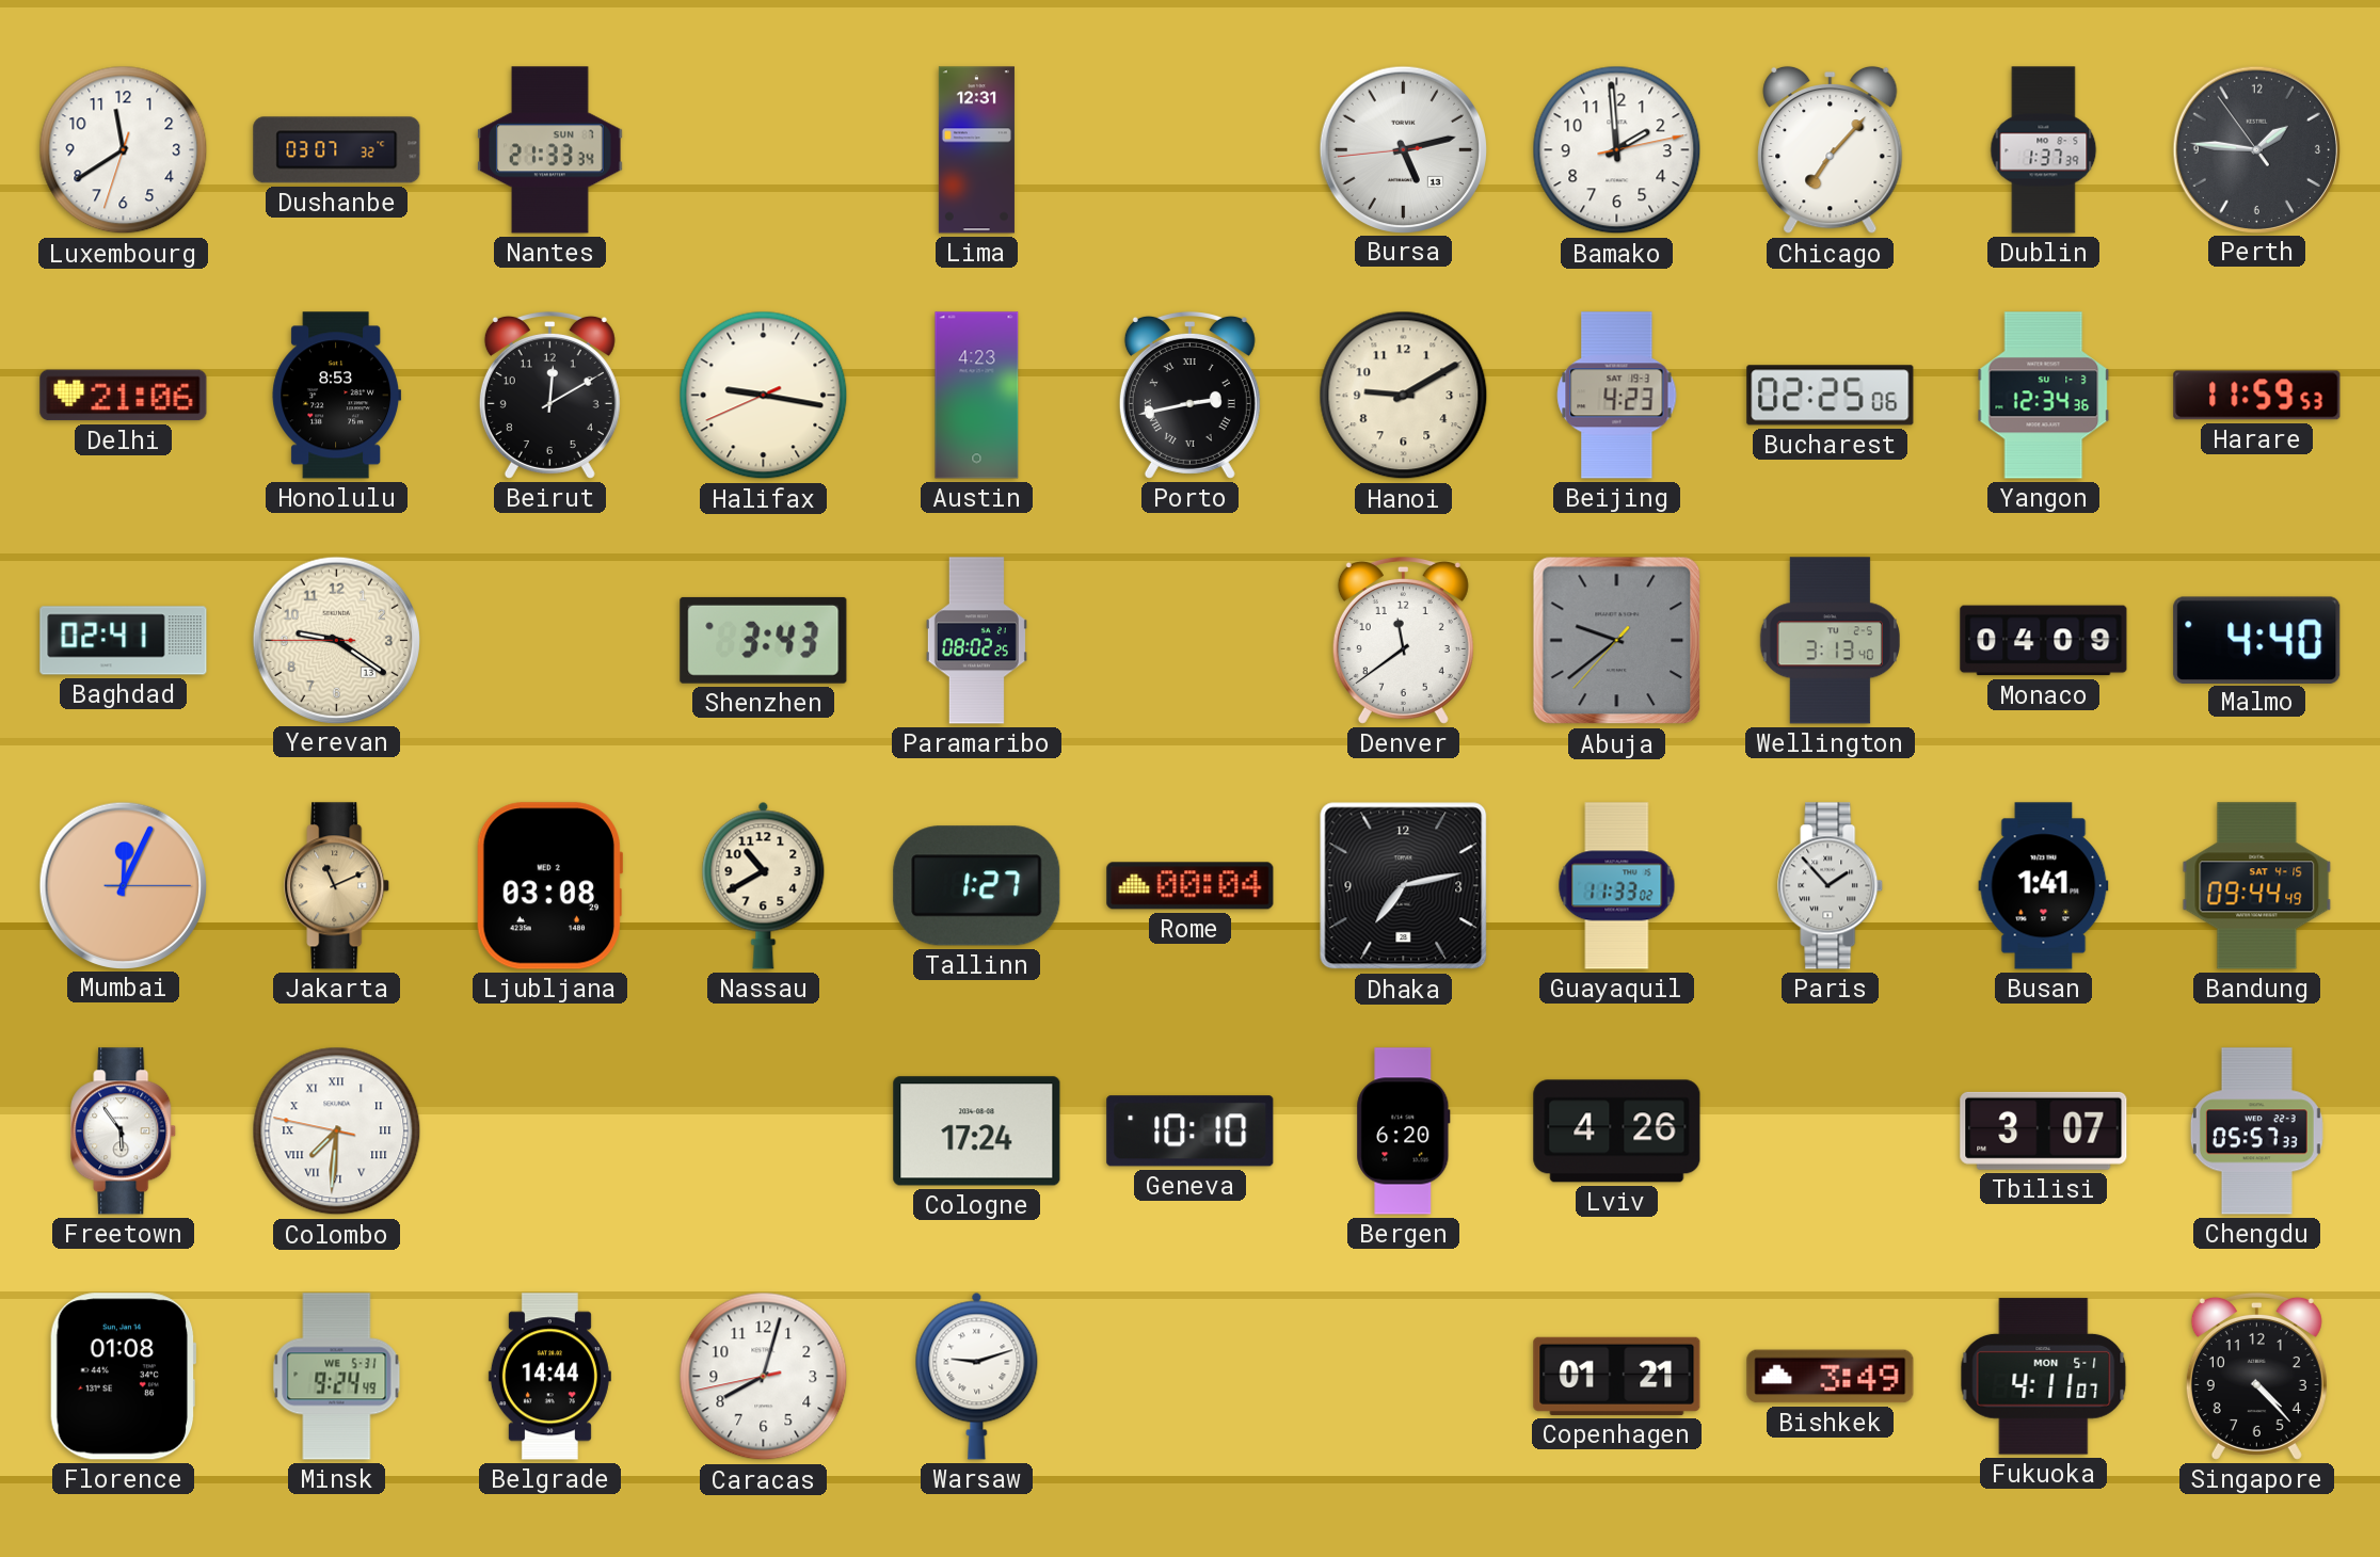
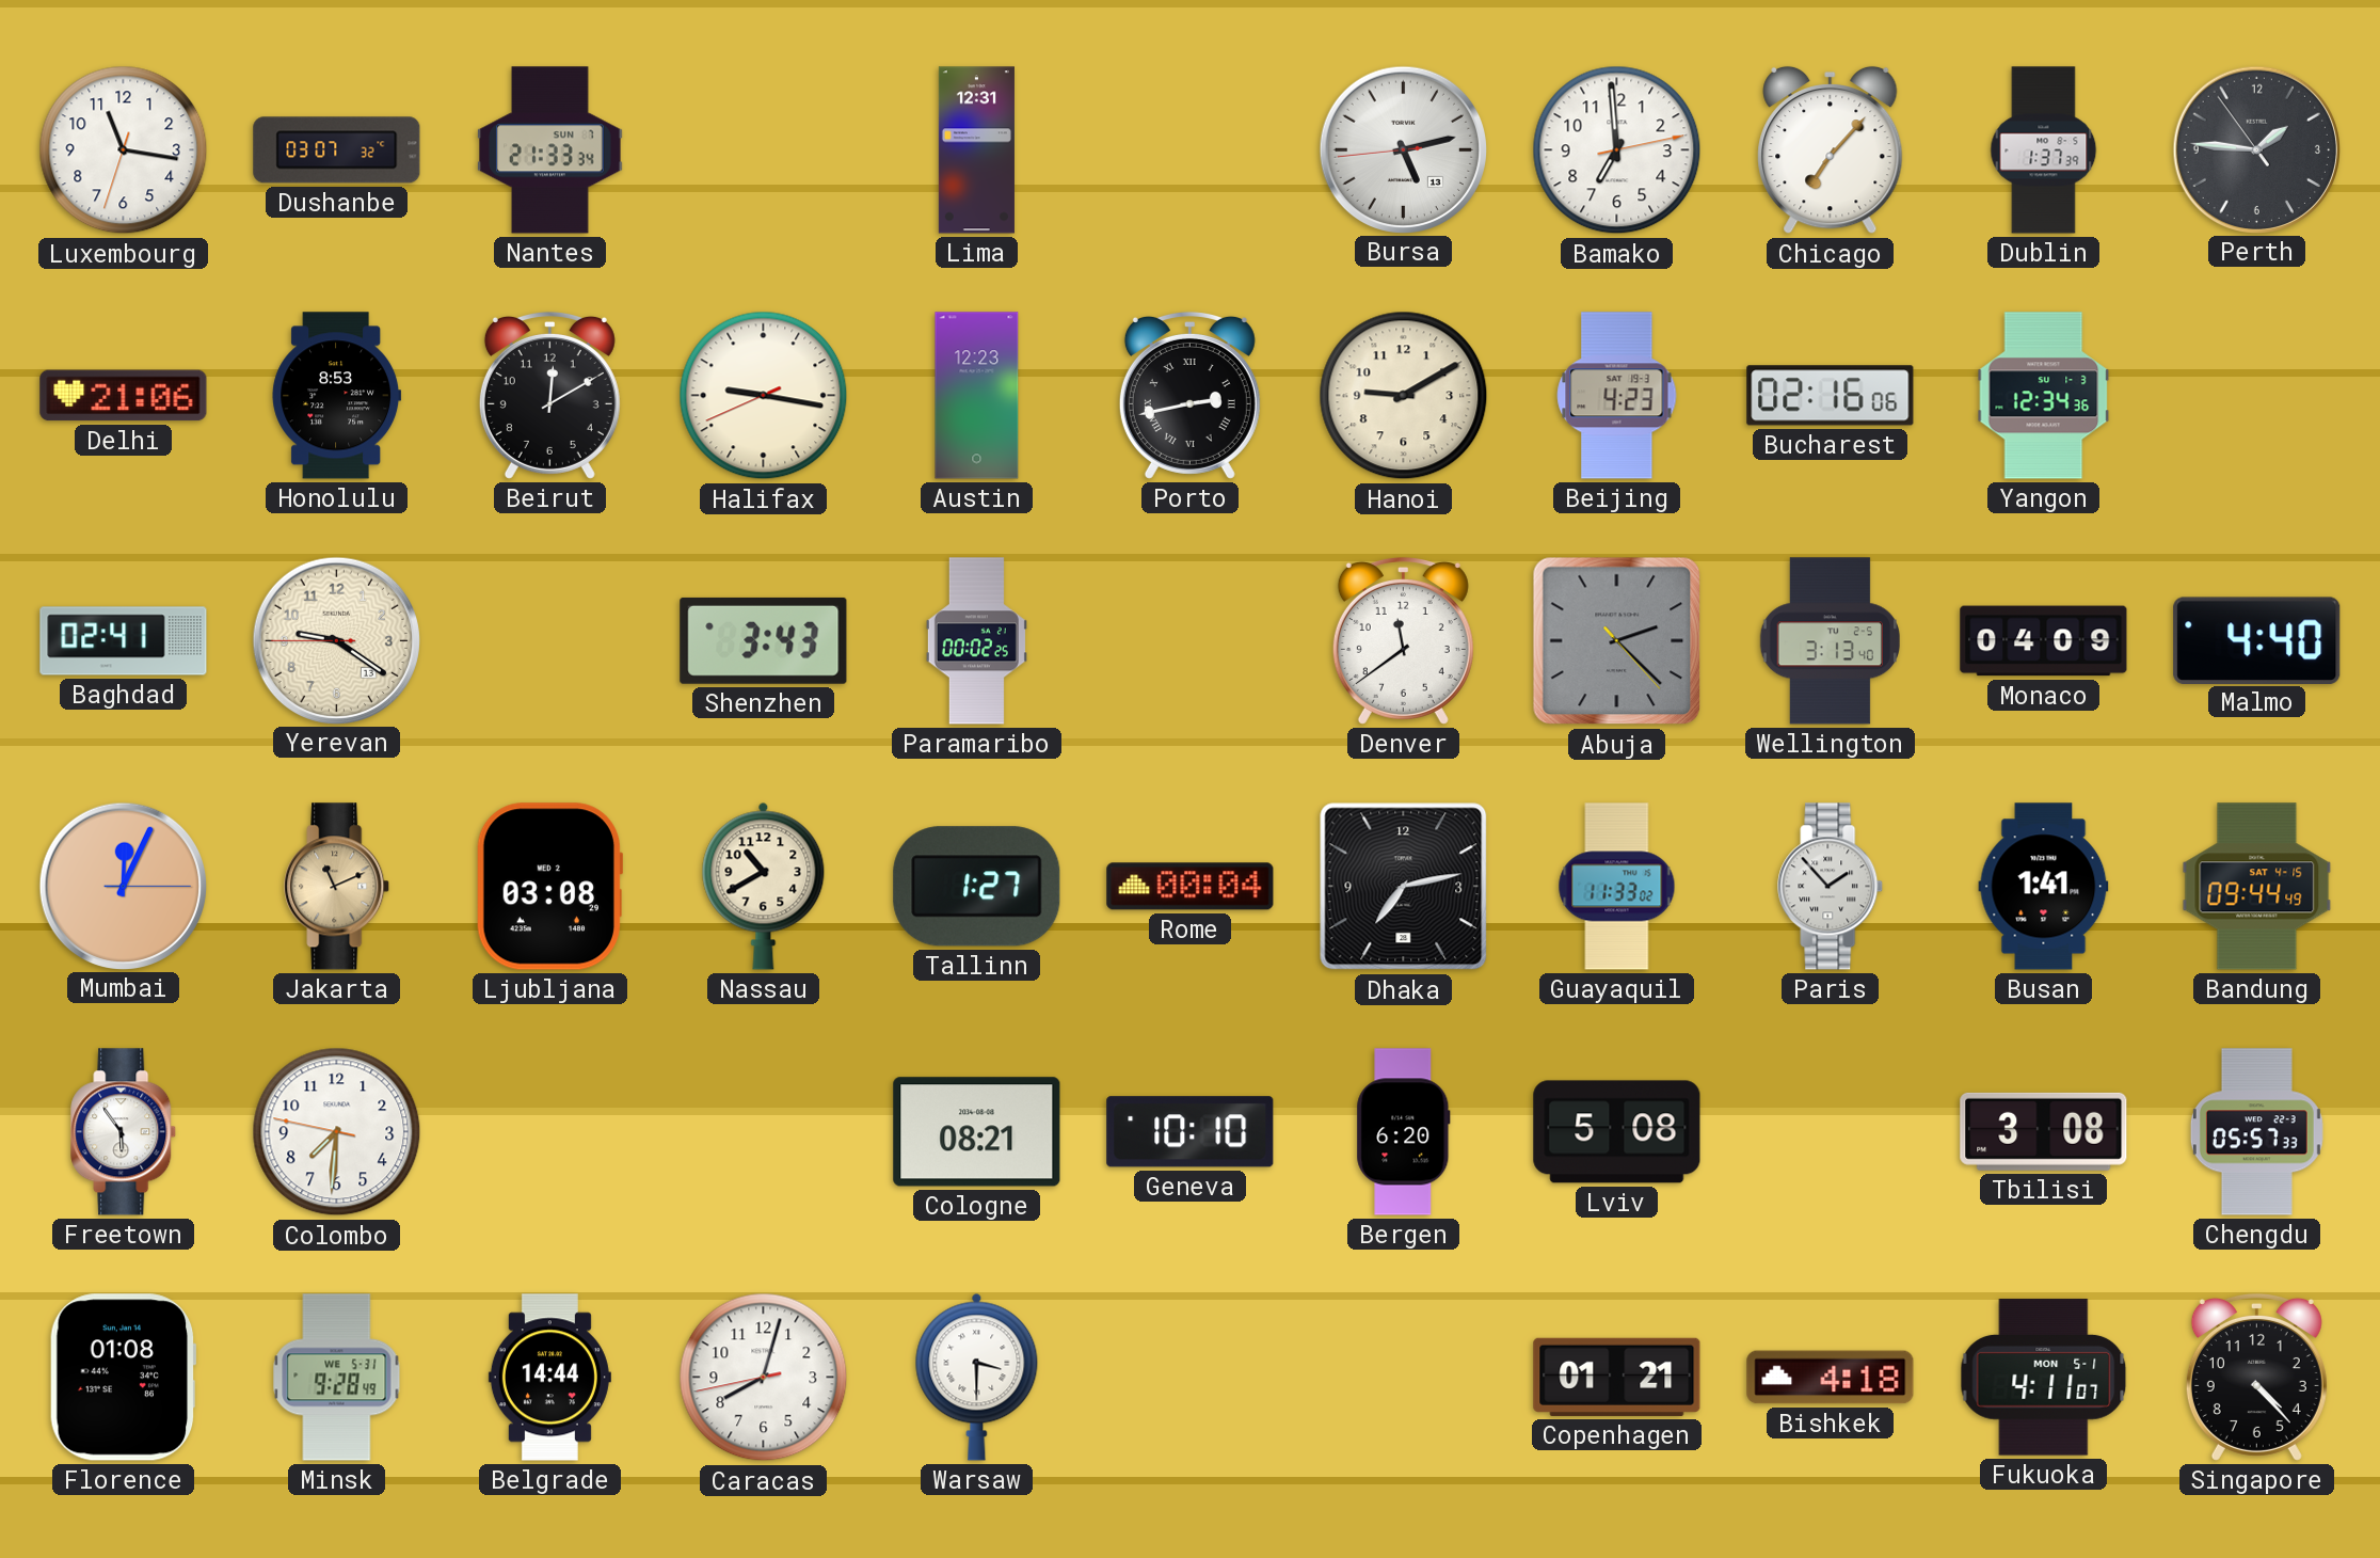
Luxembourg: 11:39 -> 11:16
Bamako: 1:59 -> 6:59
Austin: 4:23 -> 12:23
Bucharest: 02:25 -> 02:16
Harare: 11:59 -> none
Paramaribo: 08:02 -> 00:02
Abuja: 9:38 -> 2:22
Colombo numerals: Roman -> Arabic
Cologne: 17:24 -> 08:21
Lviv: 4:26 -> 5:08
Tbilisi: 3:07 -> 3:08
Minsk: 9:24 -> 9:28
Warsaw: 9:12 -> 3:30
Bishkek: 3:49 -> 4:18
